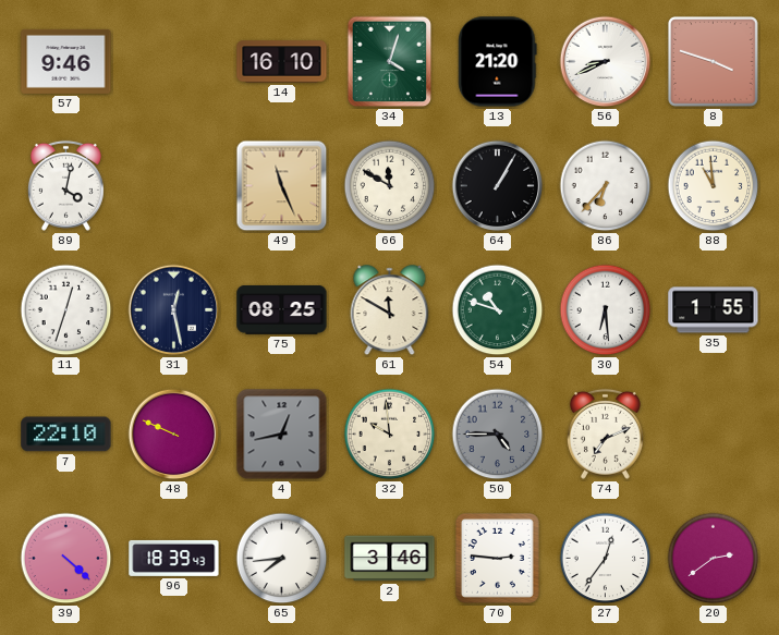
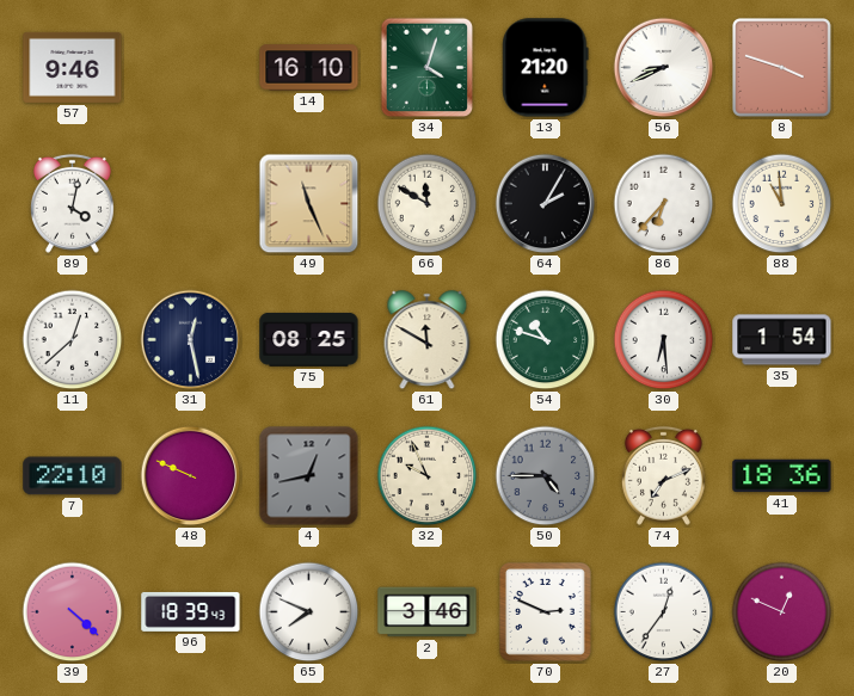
64: 1:05 -> 2:05
11: 12:33 -> 12:38
35: 1:55 -> 1:54
32: 9:59 -> 9:56
41: none -> 18:36
65: 7:44 -> 7:49
70: 2:46 -> 2:49
20: 2:39 -> 12:49
